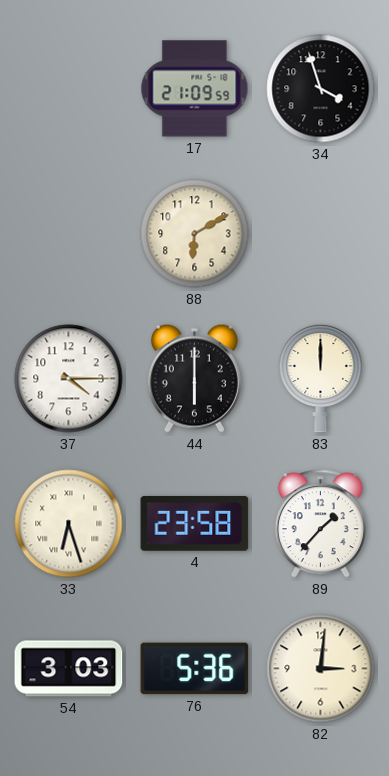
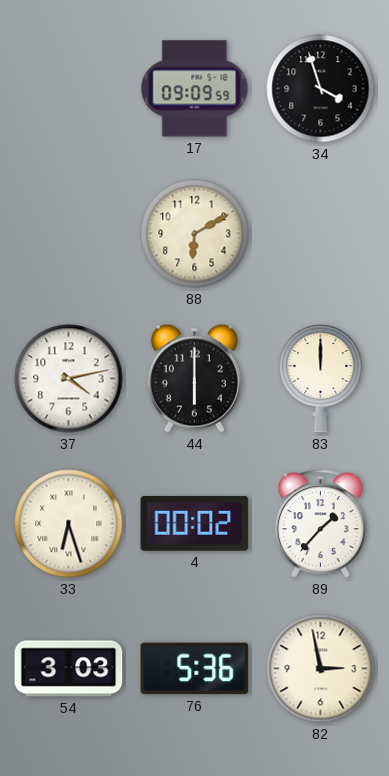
17: 21:09 -> 09:09
37: 4:15 -> 4:13
4: 23:58 -> 00:02
82: 3:01 -> 2:58
